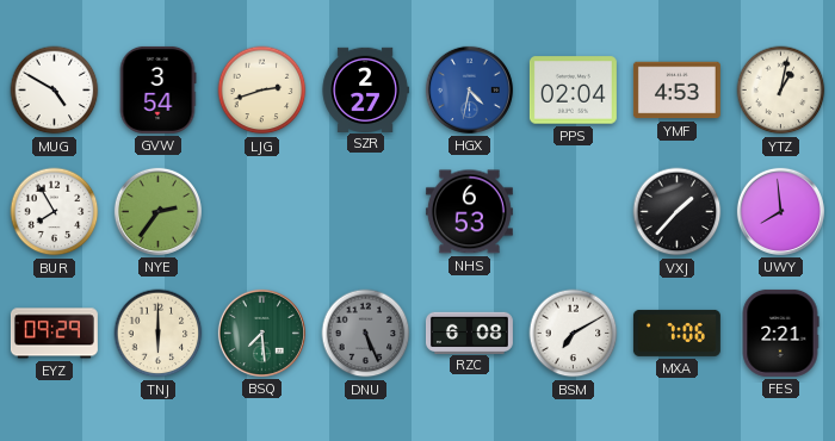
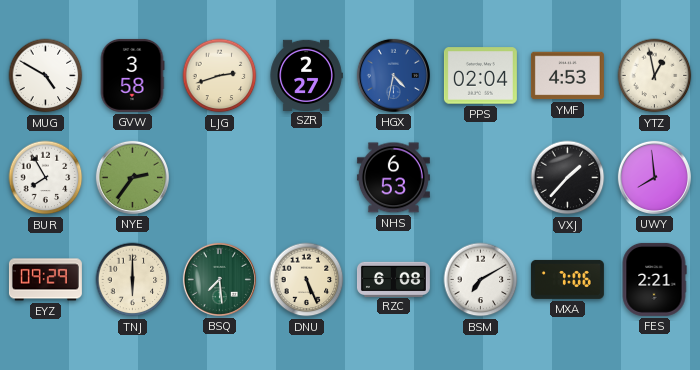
GVW: 3:54 -> 3:58
YTZ: 1:02 -> 12:58
DNU dial: grey -> cream
